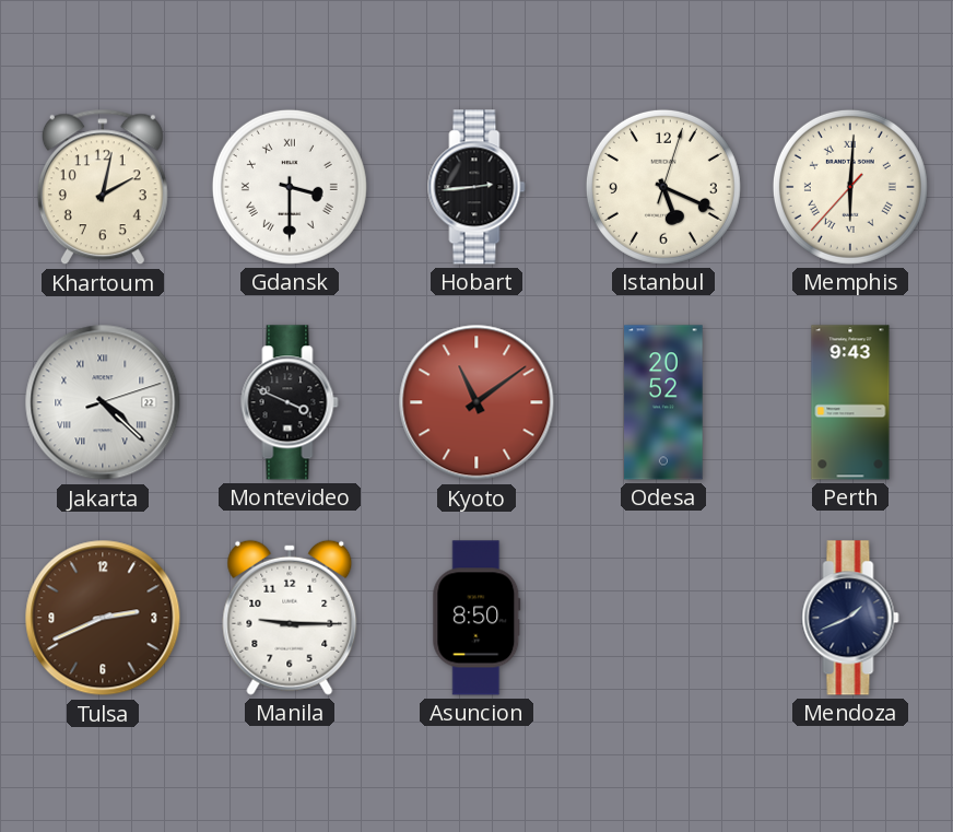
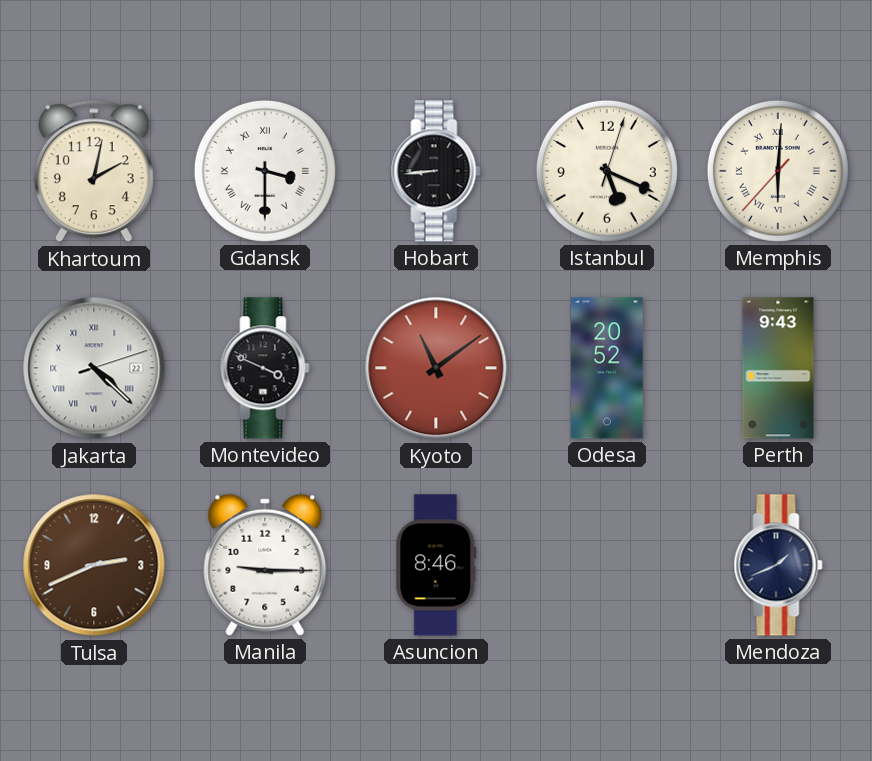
Hobart: 2:44 -> 8:44
Asuncion: 8:50 -> 8:46
